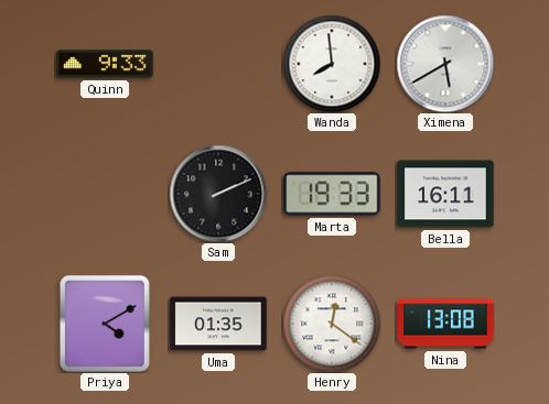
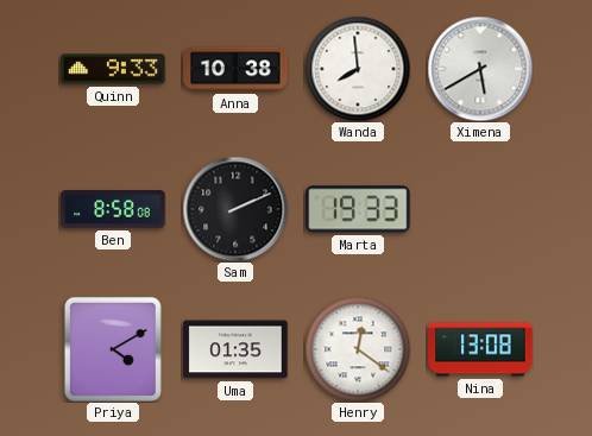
Anna: none -> 10:38
Ben: none -> 8:58
Bella: 16:11 -> none
